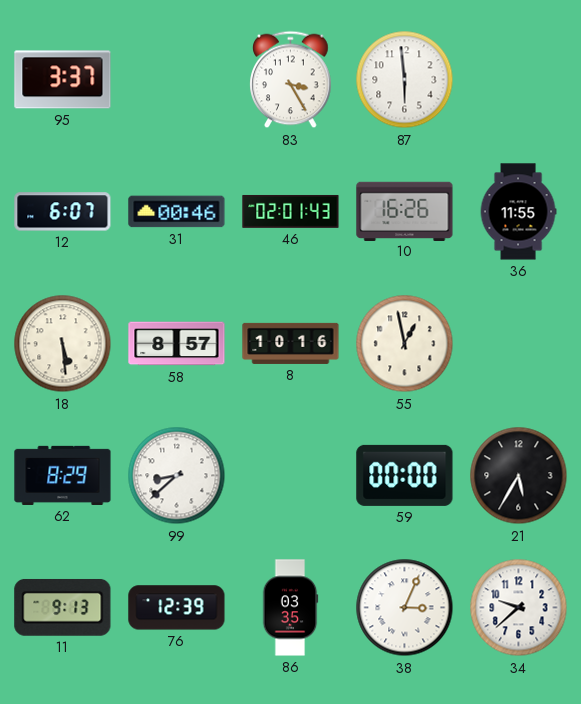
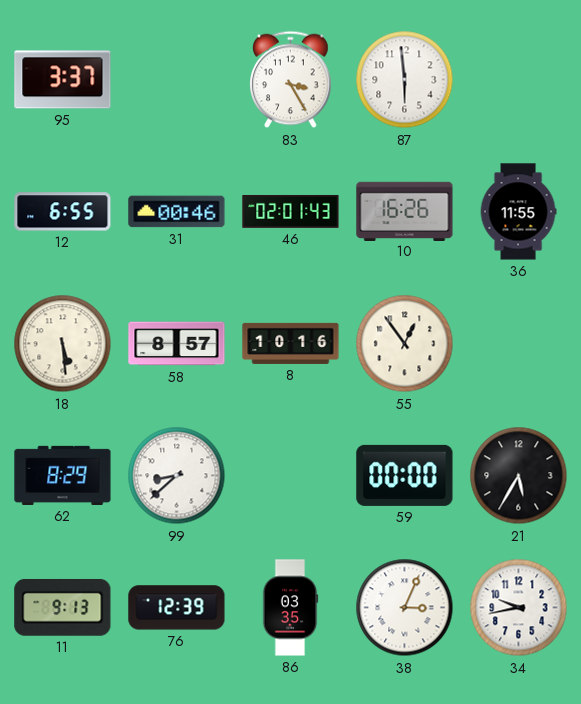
12: 6:07 -> 6:55
55: 12:58 -> 12:54
34: 9:38 -> 9:43
